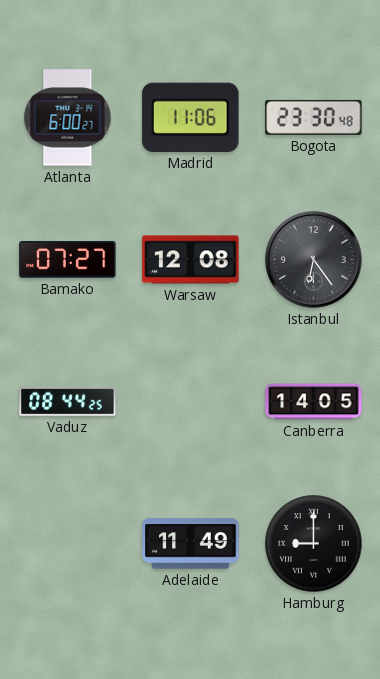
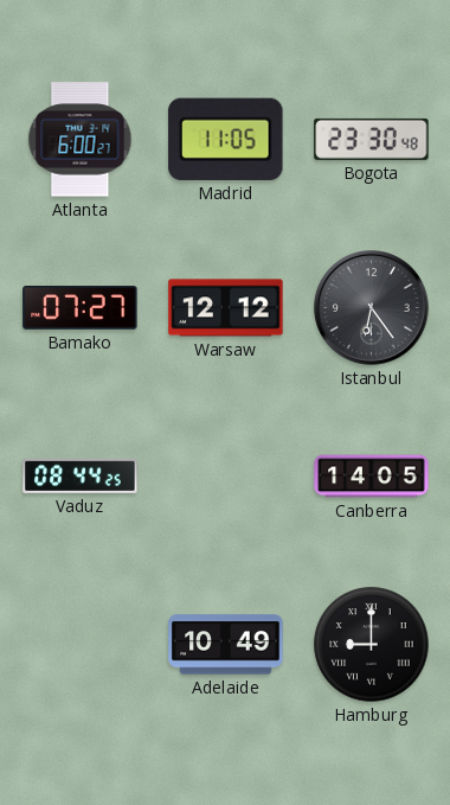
Madrid: 11:06 -> 11:05
Warsaw: 12:08 -> 12:12
Adelaide: 11:49 -> 10:49
